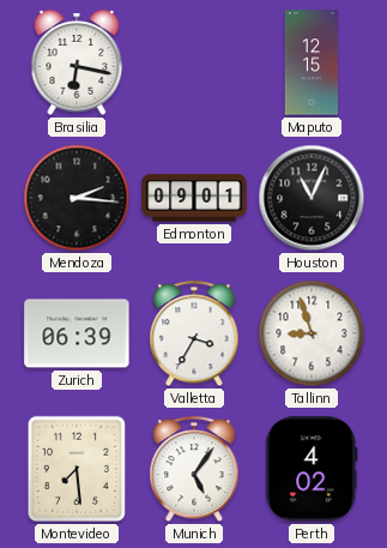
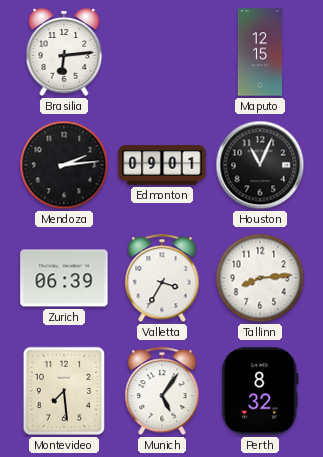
Brasilia: 6:17 -> 6:14
Mendoza: 2:16 -> 2:14
Tallinn: 8:57 -> 8:14
Perth: 4:02 -> 8:32
